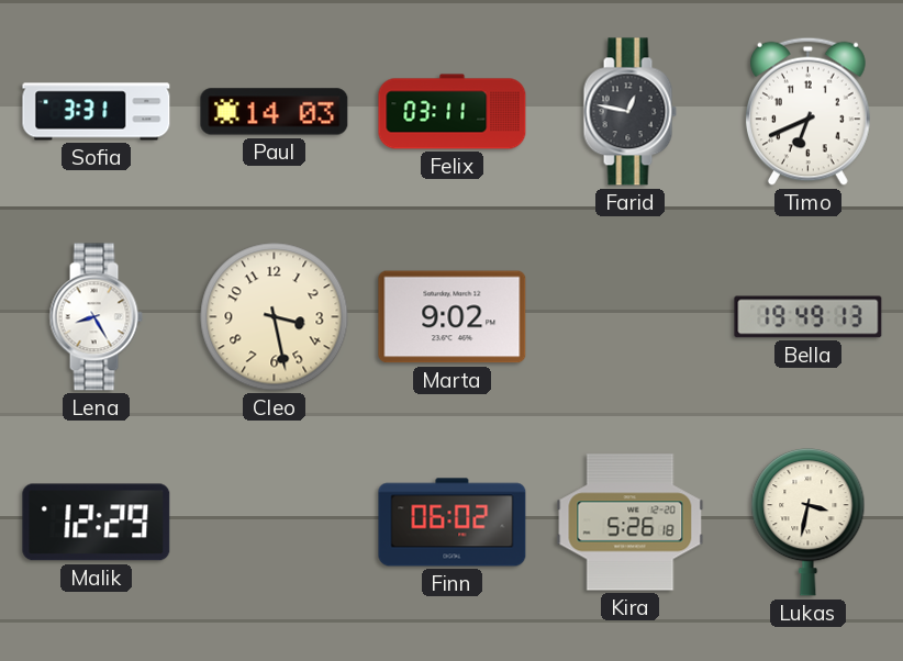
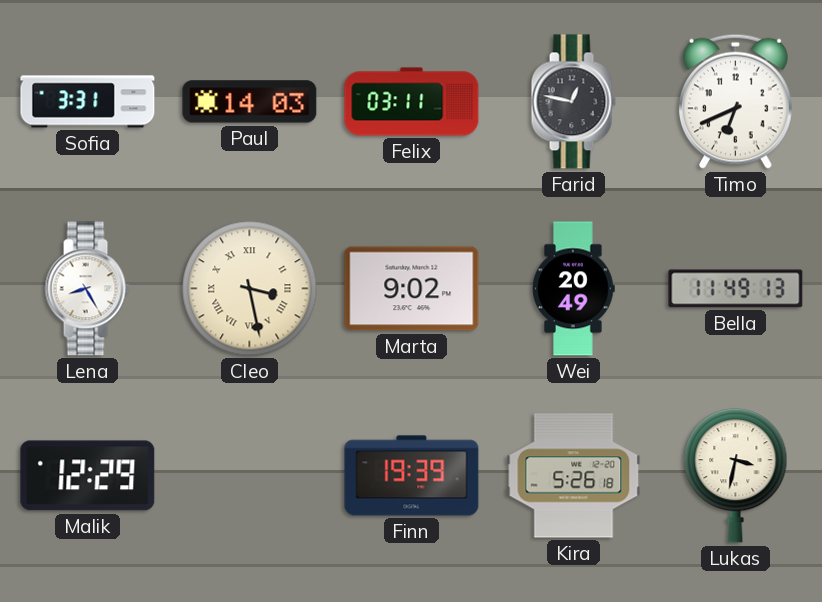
Cleo numerals: Arabic -> Roman
Wei: none -> 20:49
Bella: 19:49 -> 11:49
Finn: 06:02 -> 19:39
